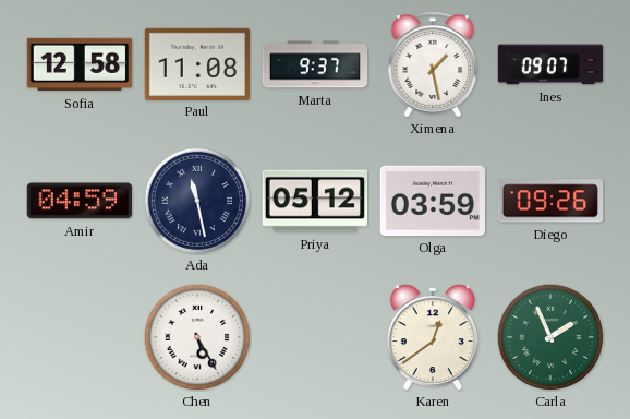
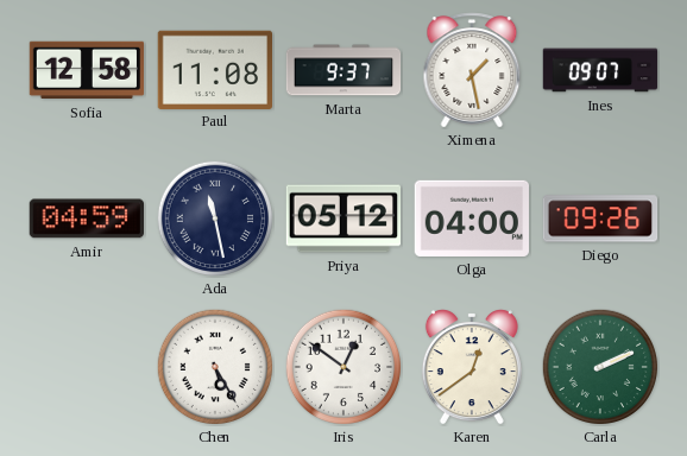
Olga: 03:59 -> 04:00
Iris: none -> 12:51
Carla: 1:56 -> 2:11
